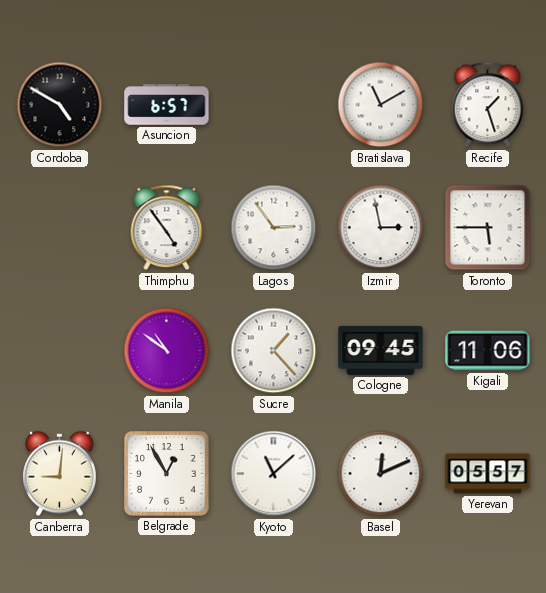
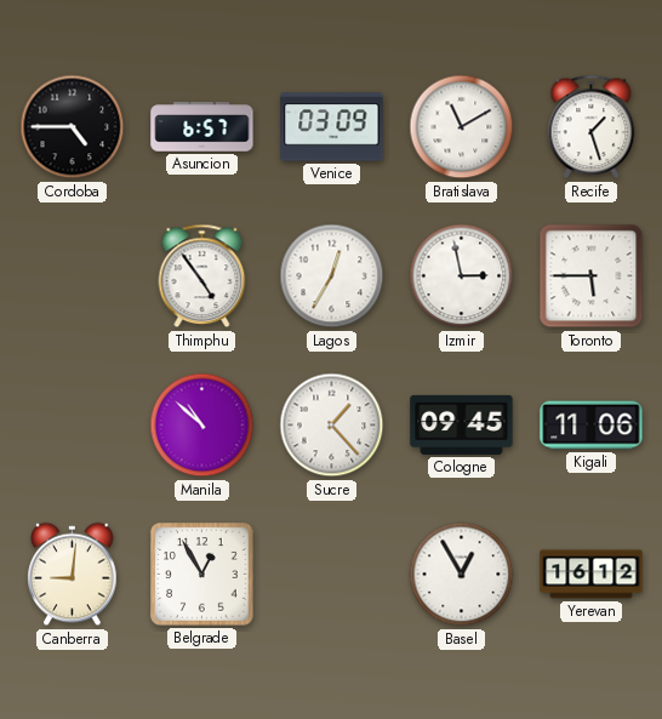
Cordoba: 4:50 -> 4:45
Venice: none -> 03:09
Lagos: 2:54 -> 12:35
Manila: 10:51 -> 10:52
Kyoto: 11:08 -> none
Basel: 12:11 -> 12:55
Yerevan: 05:57 -> 16:12
